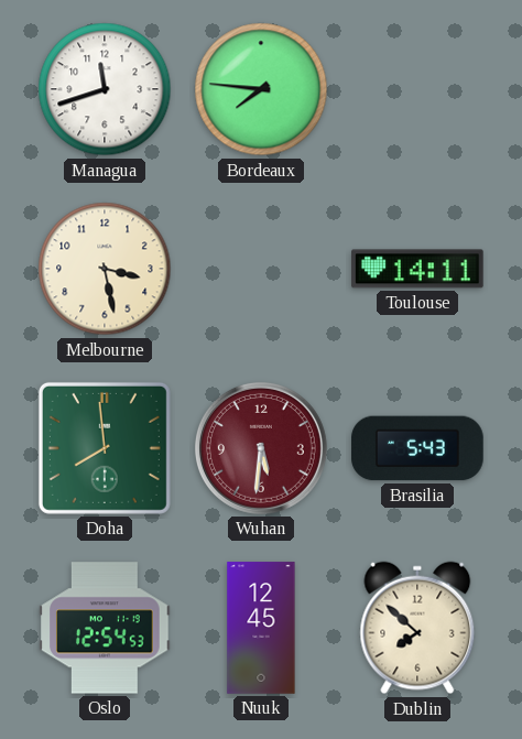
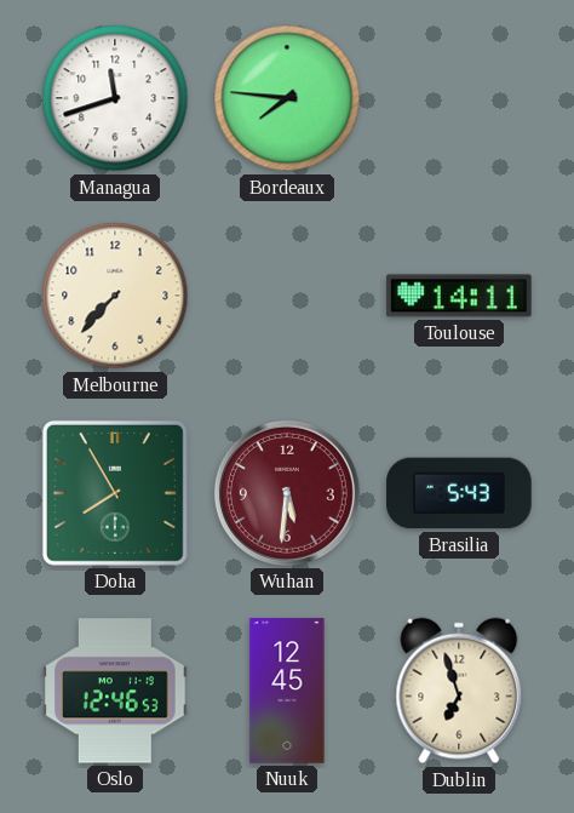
Melbourne: 3:28 -> 7:37
Doha: 7:59 -> 7:55
Oslo: 12:54 -> 12:46
Dublin: 7:52 -> 6:57
